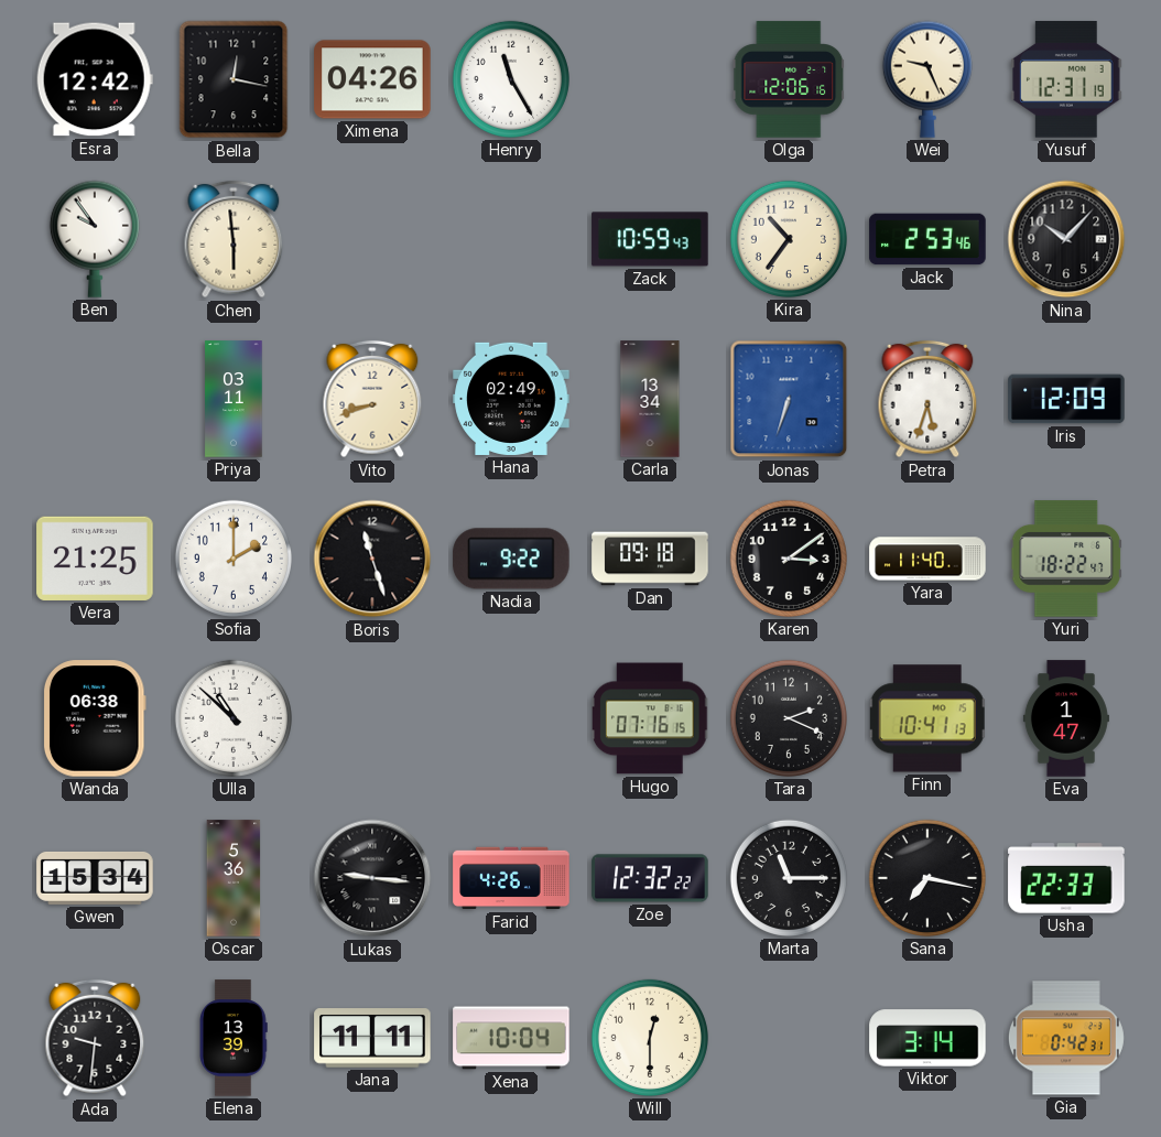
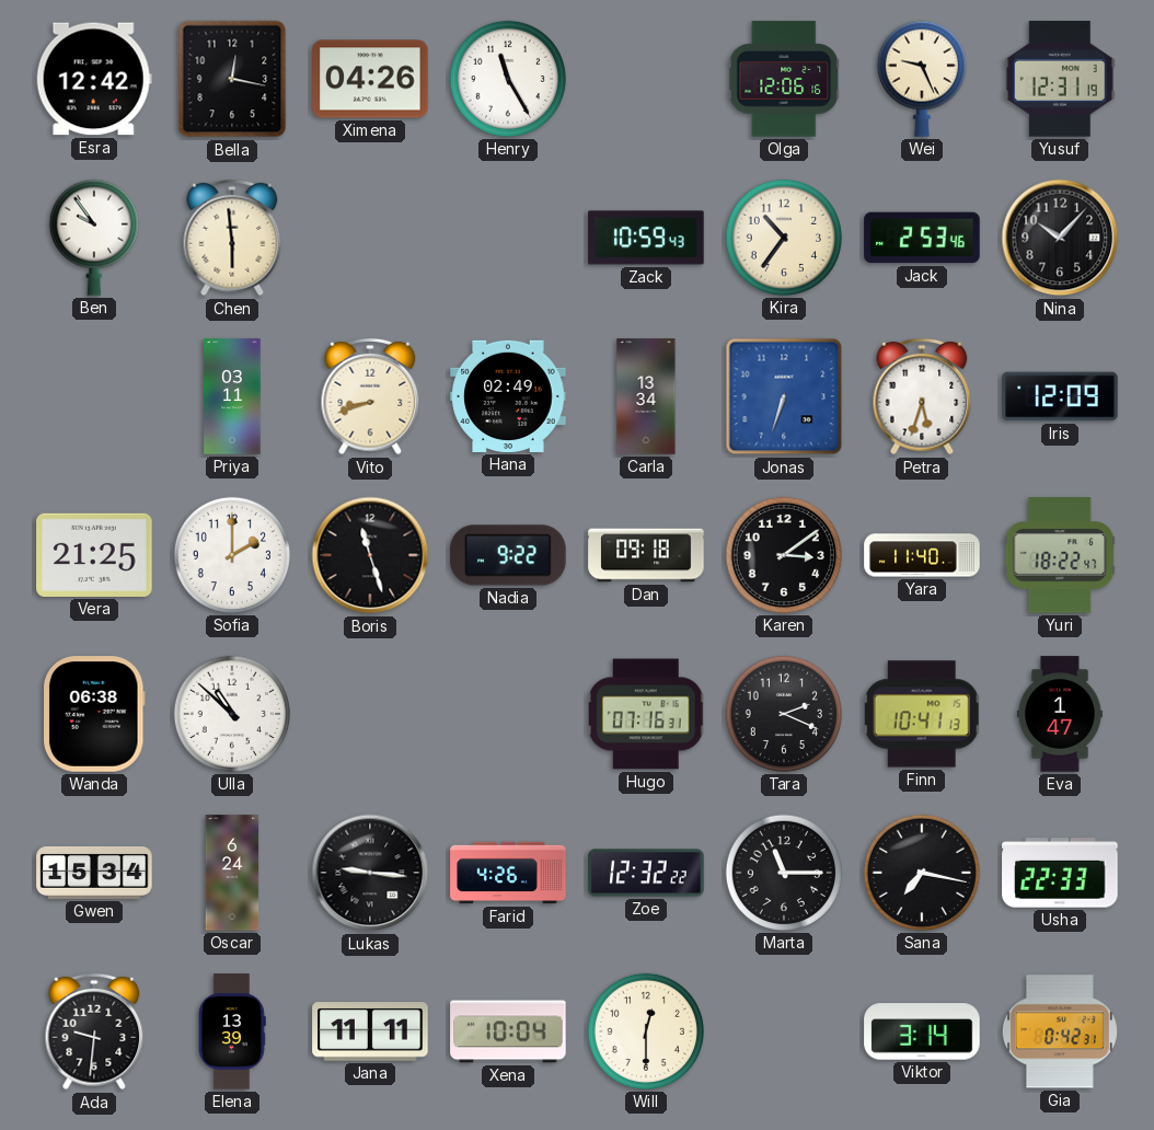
Hugo: 07:16:15 -> 07:16:31
Oscar: 5:36 -> 6:24
